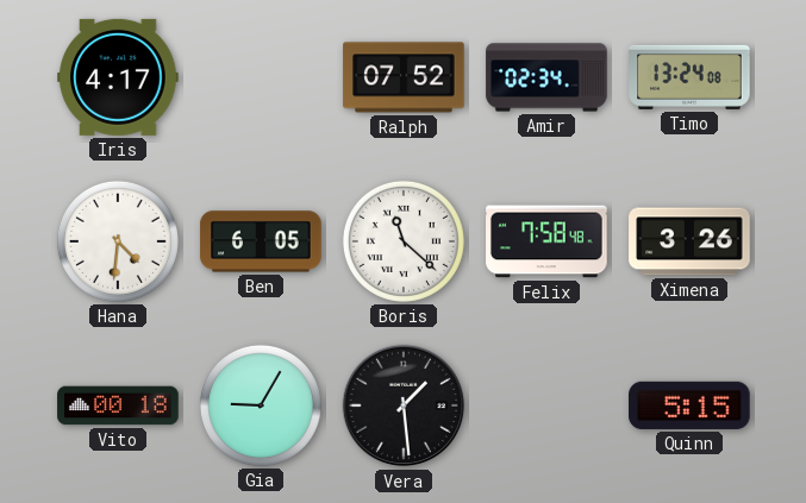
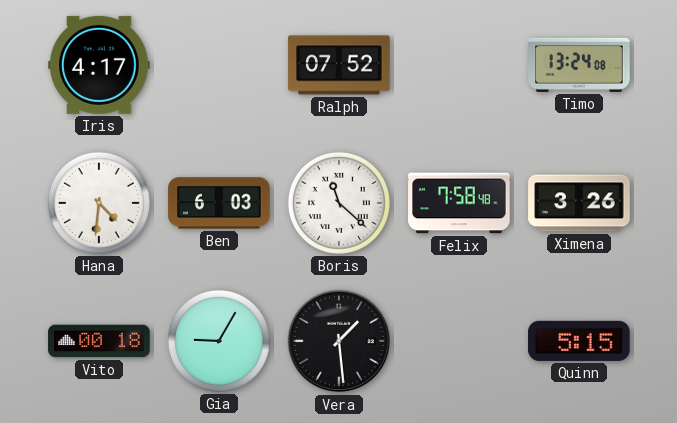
Amir: 02:34 -> none
Ben: 6:05 -> 6:03
